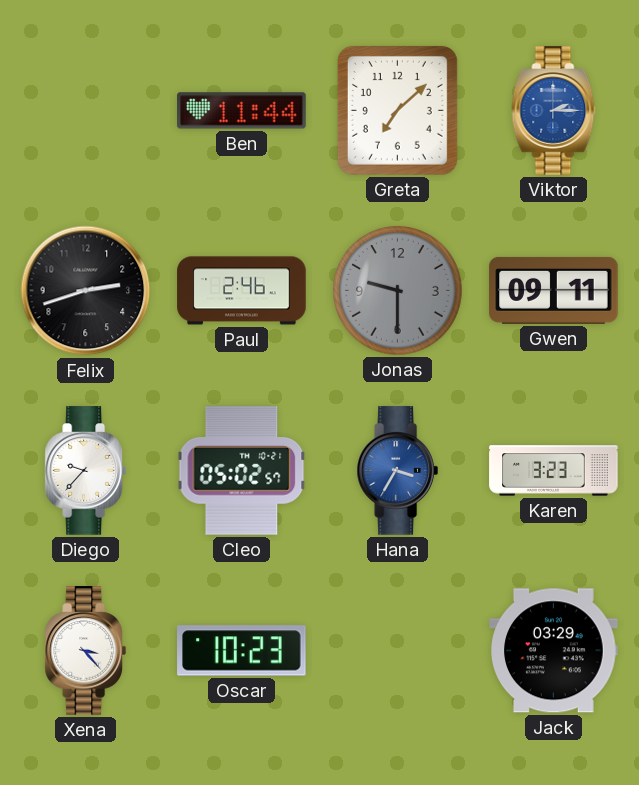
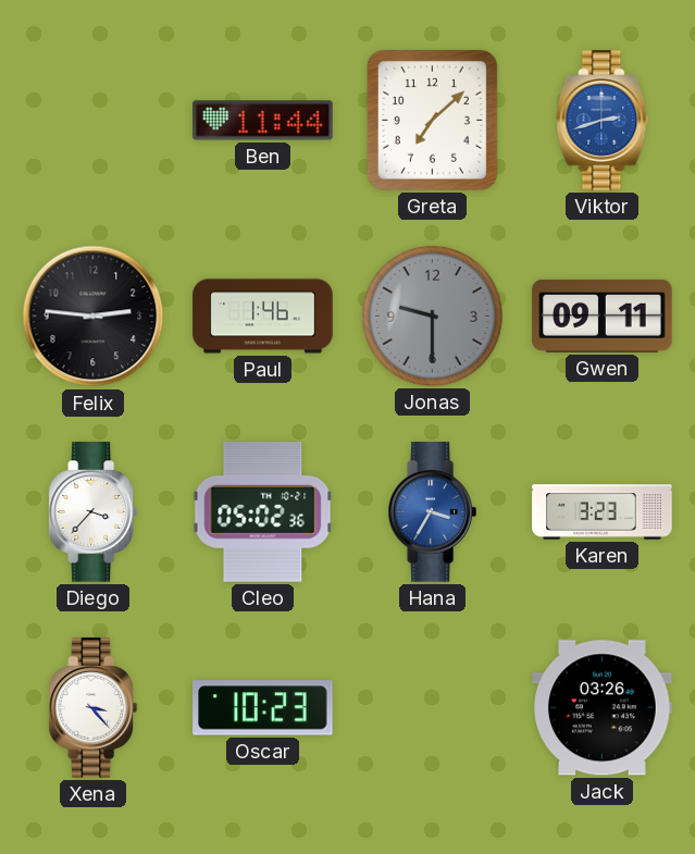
Viktor: 2:15 -> 2:42
Felix: 2:42 -> 2:46
Paul: 2:46 -> 1:46
Diego: 9:37 -> 3:37
Cleo: 05:02:57 -> 05:02:36
Jack: 03:29 -> 03:26
